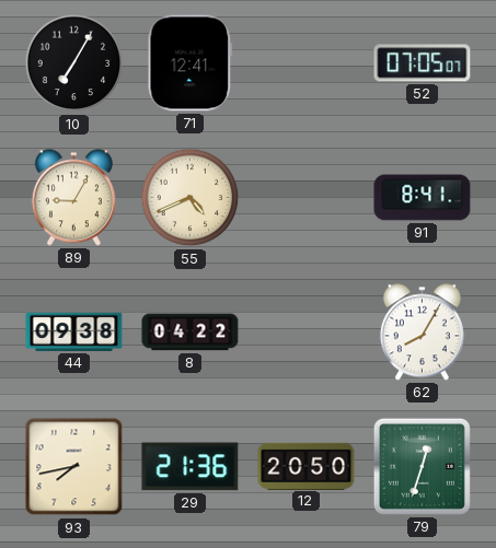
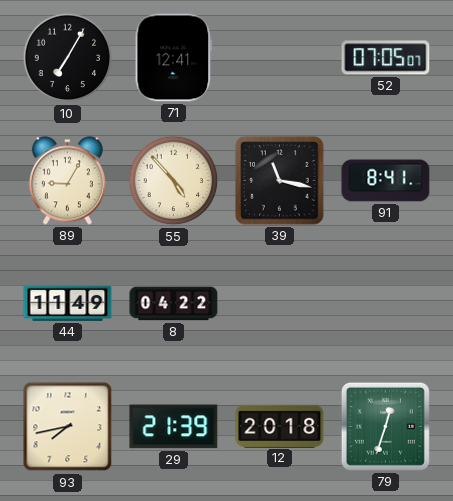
55: 4:41 -> 4:53
39: none -> 11:17
44: 09:38 -> 11:49
62: 8:05 -> none
29: 21:36 -> 21:39
12: 20:50 -> 20:18
